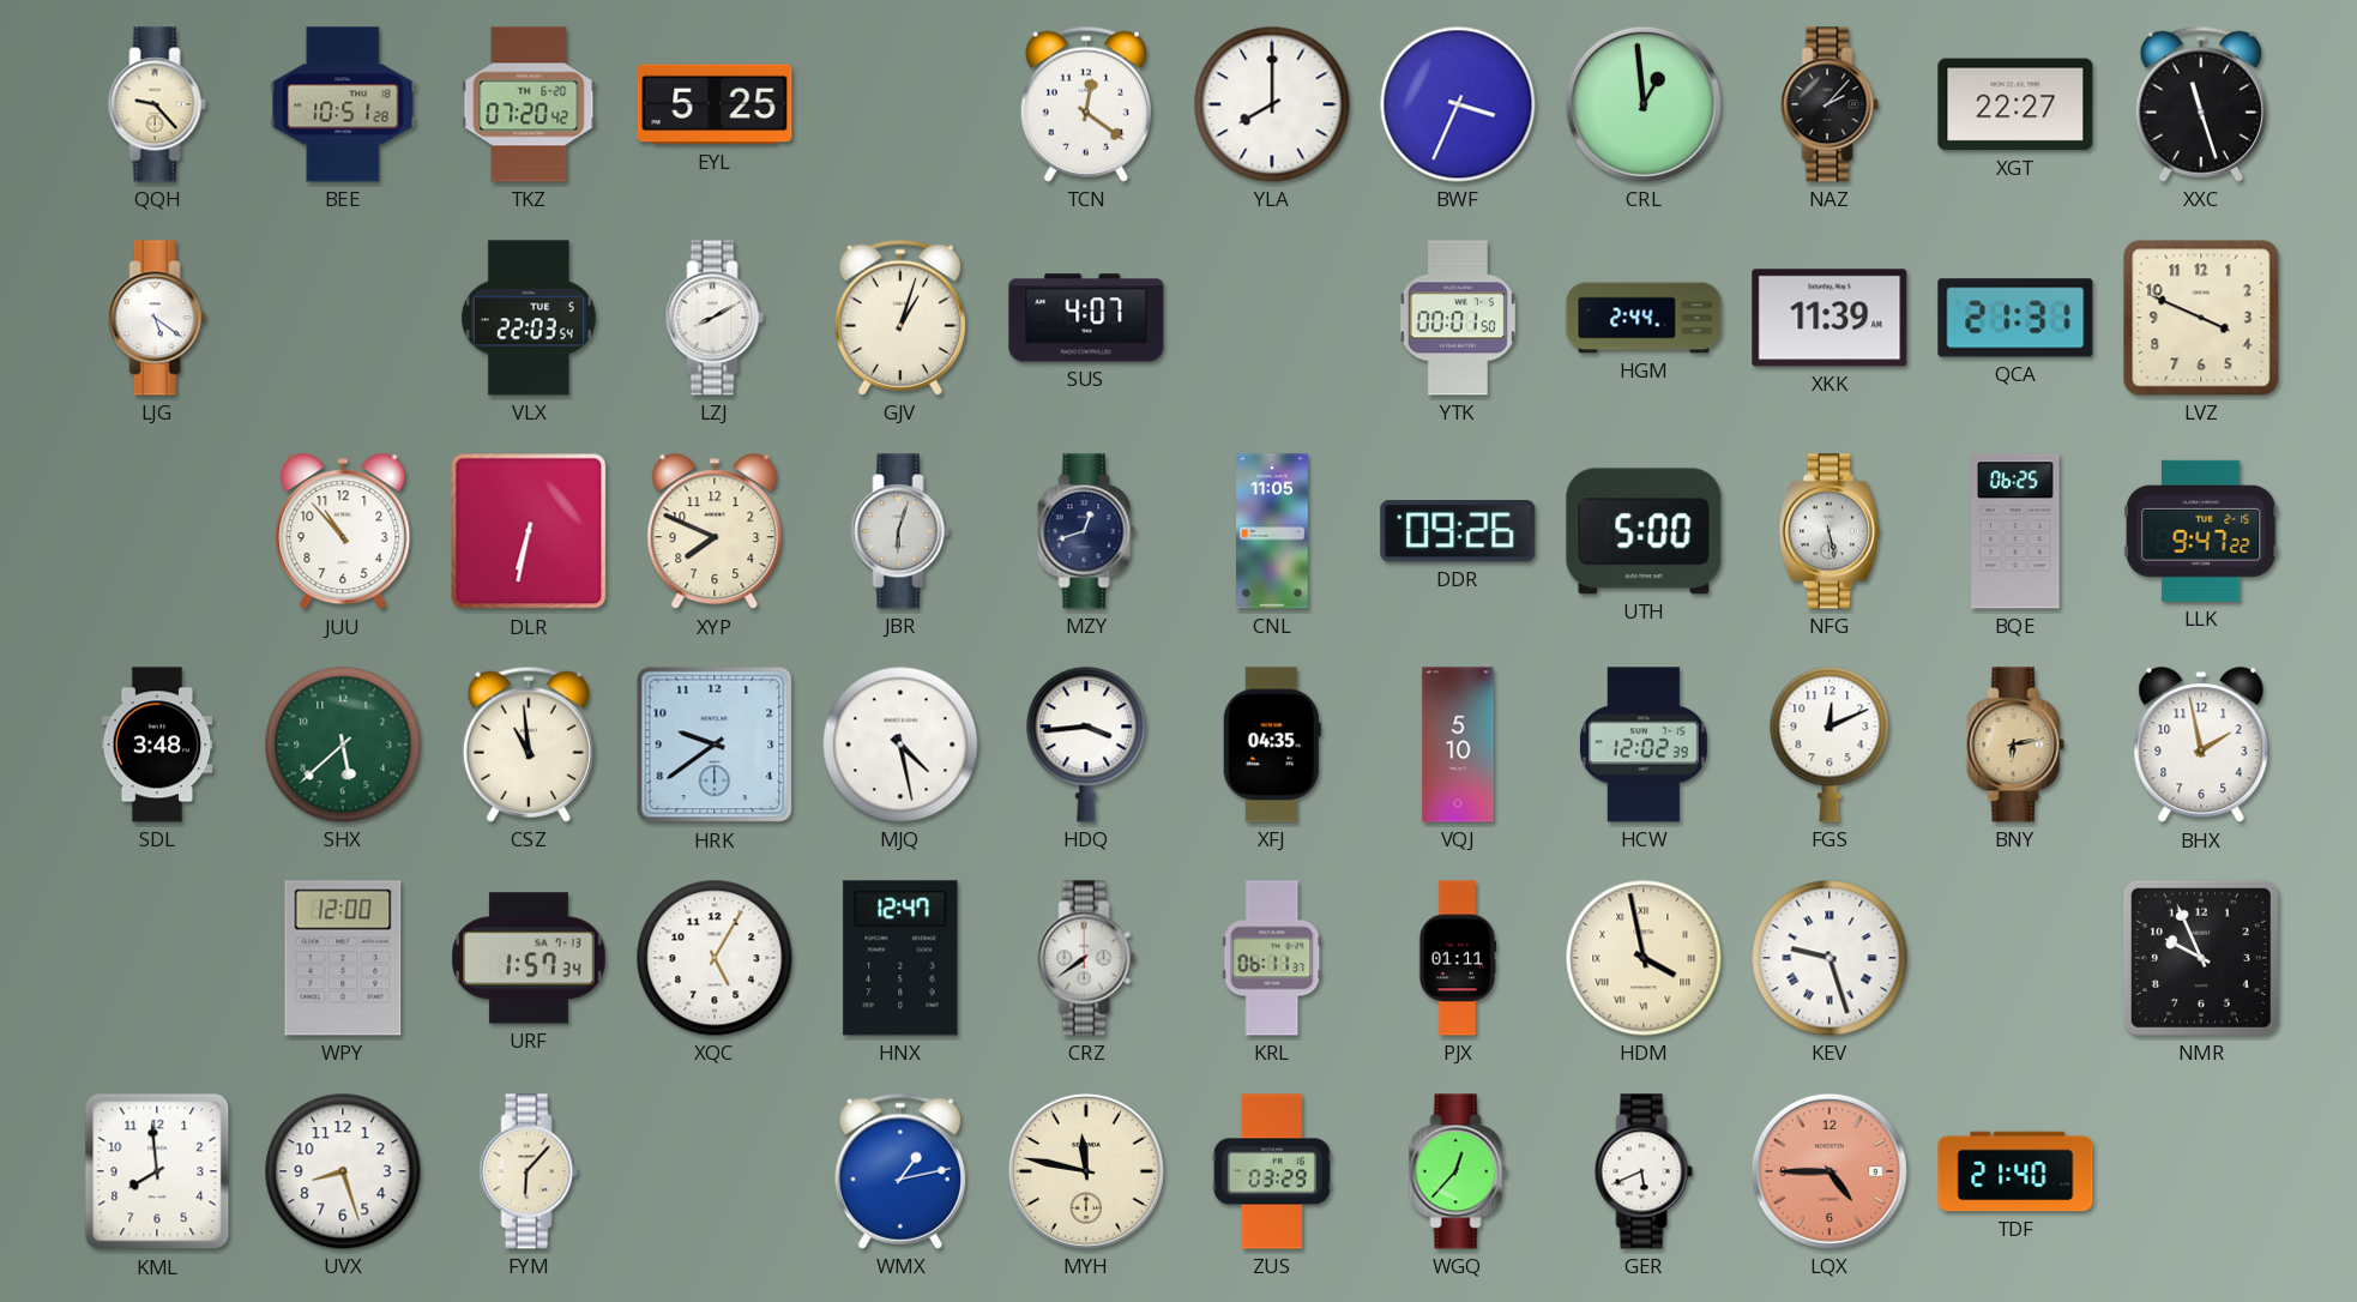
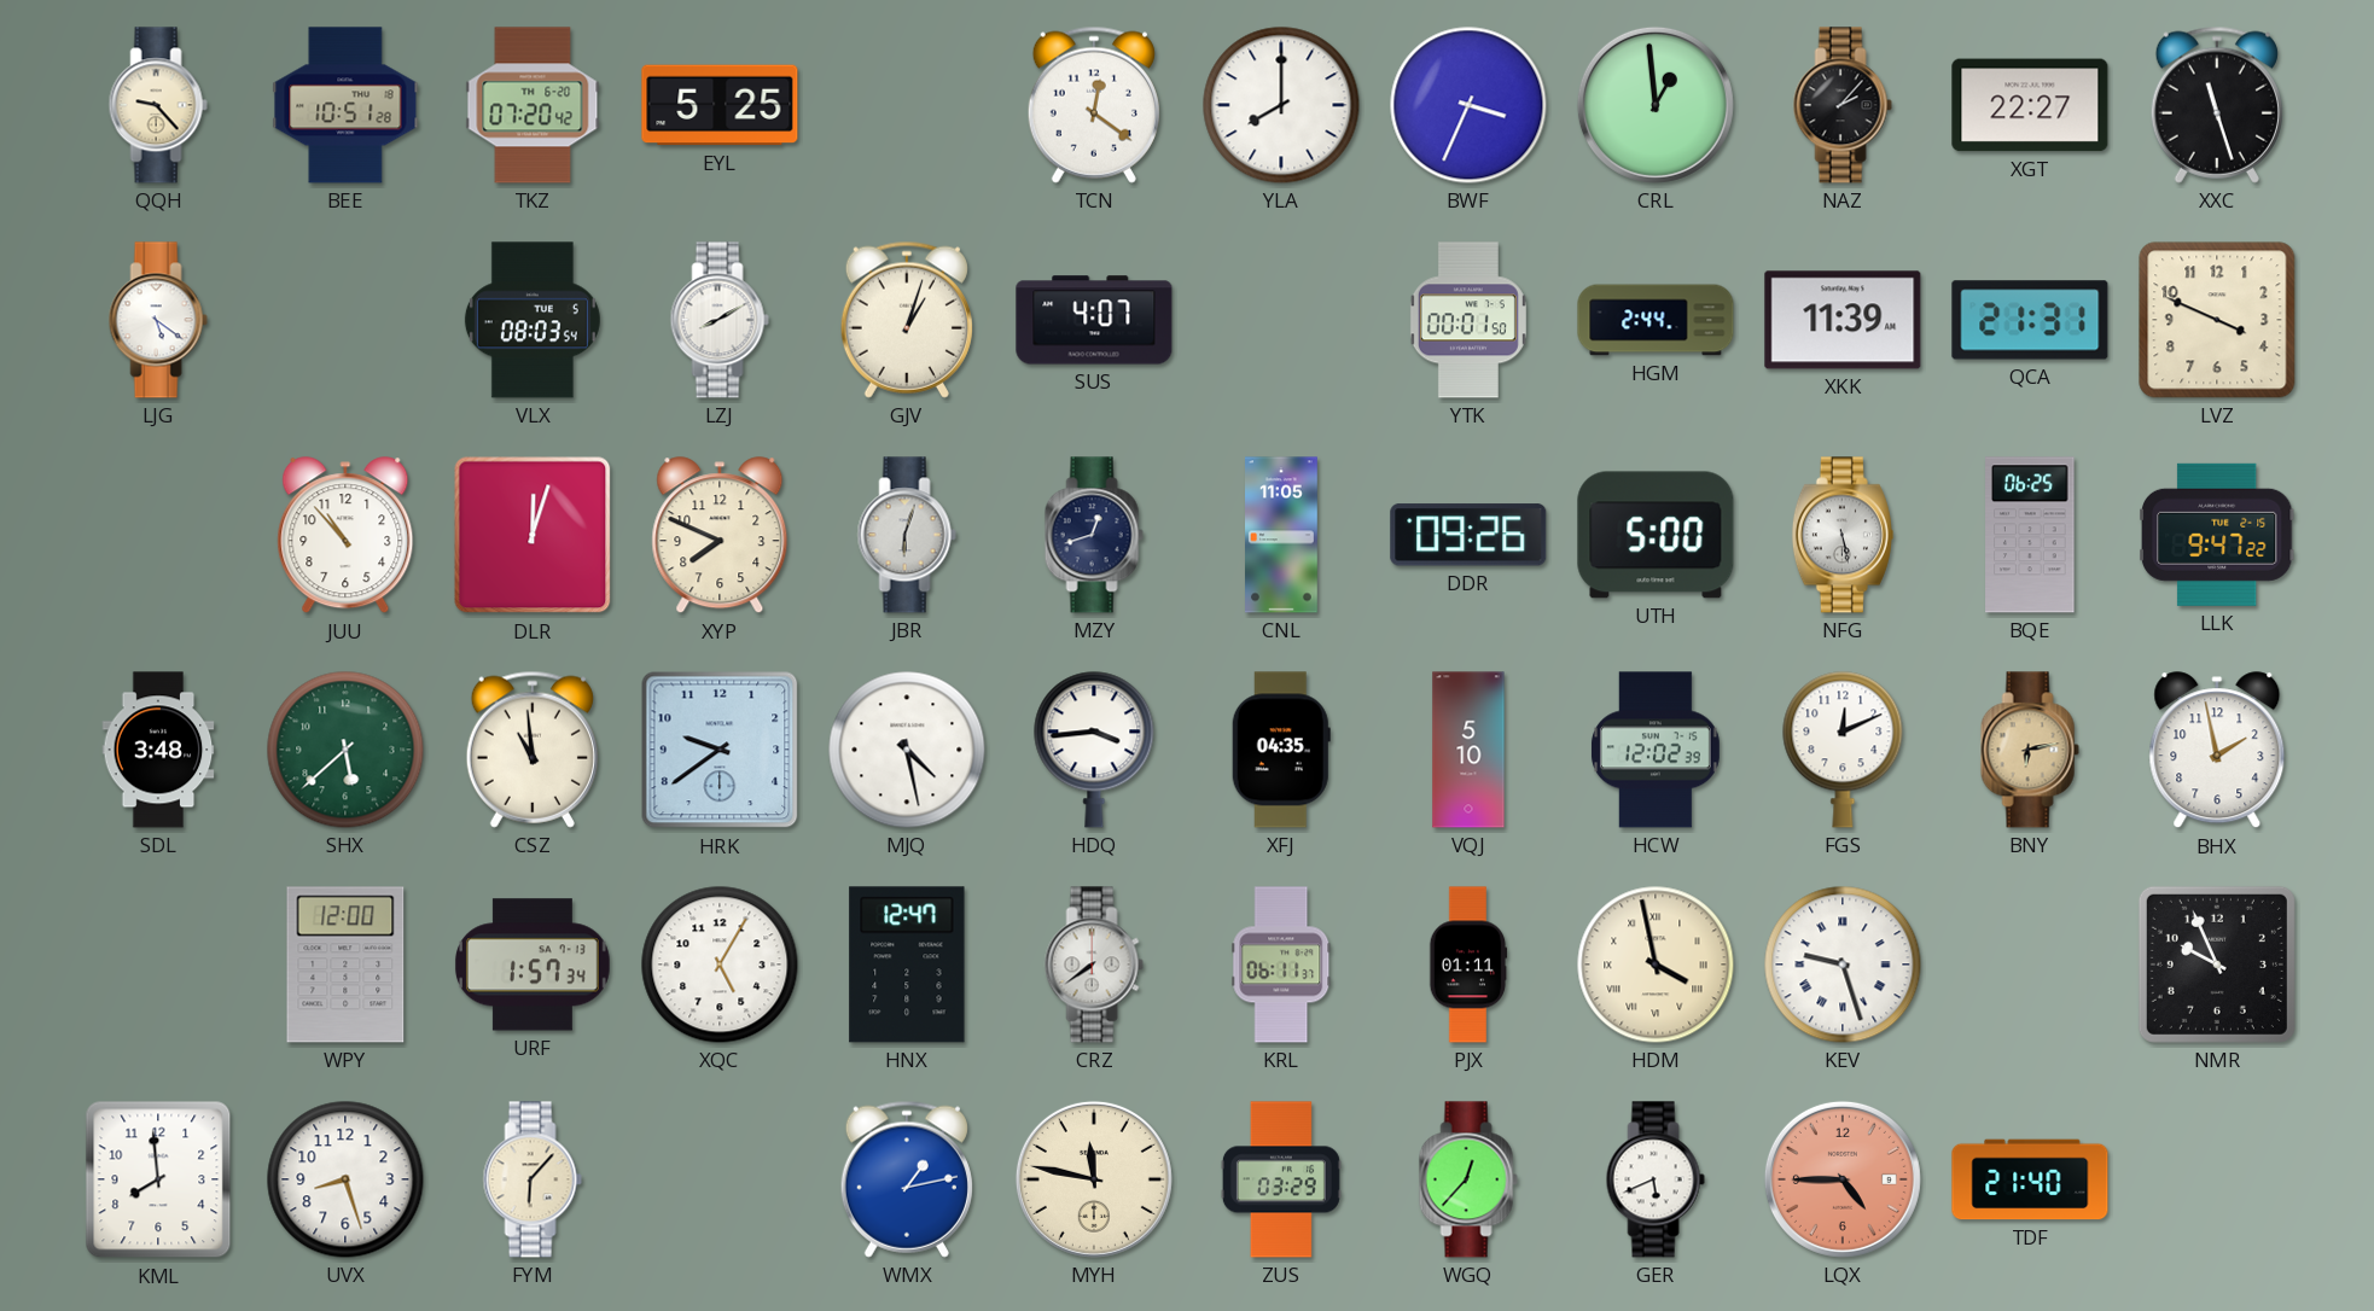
VLX: 22:03 -> 08:03
DLR: 6:32 -> 12:03
